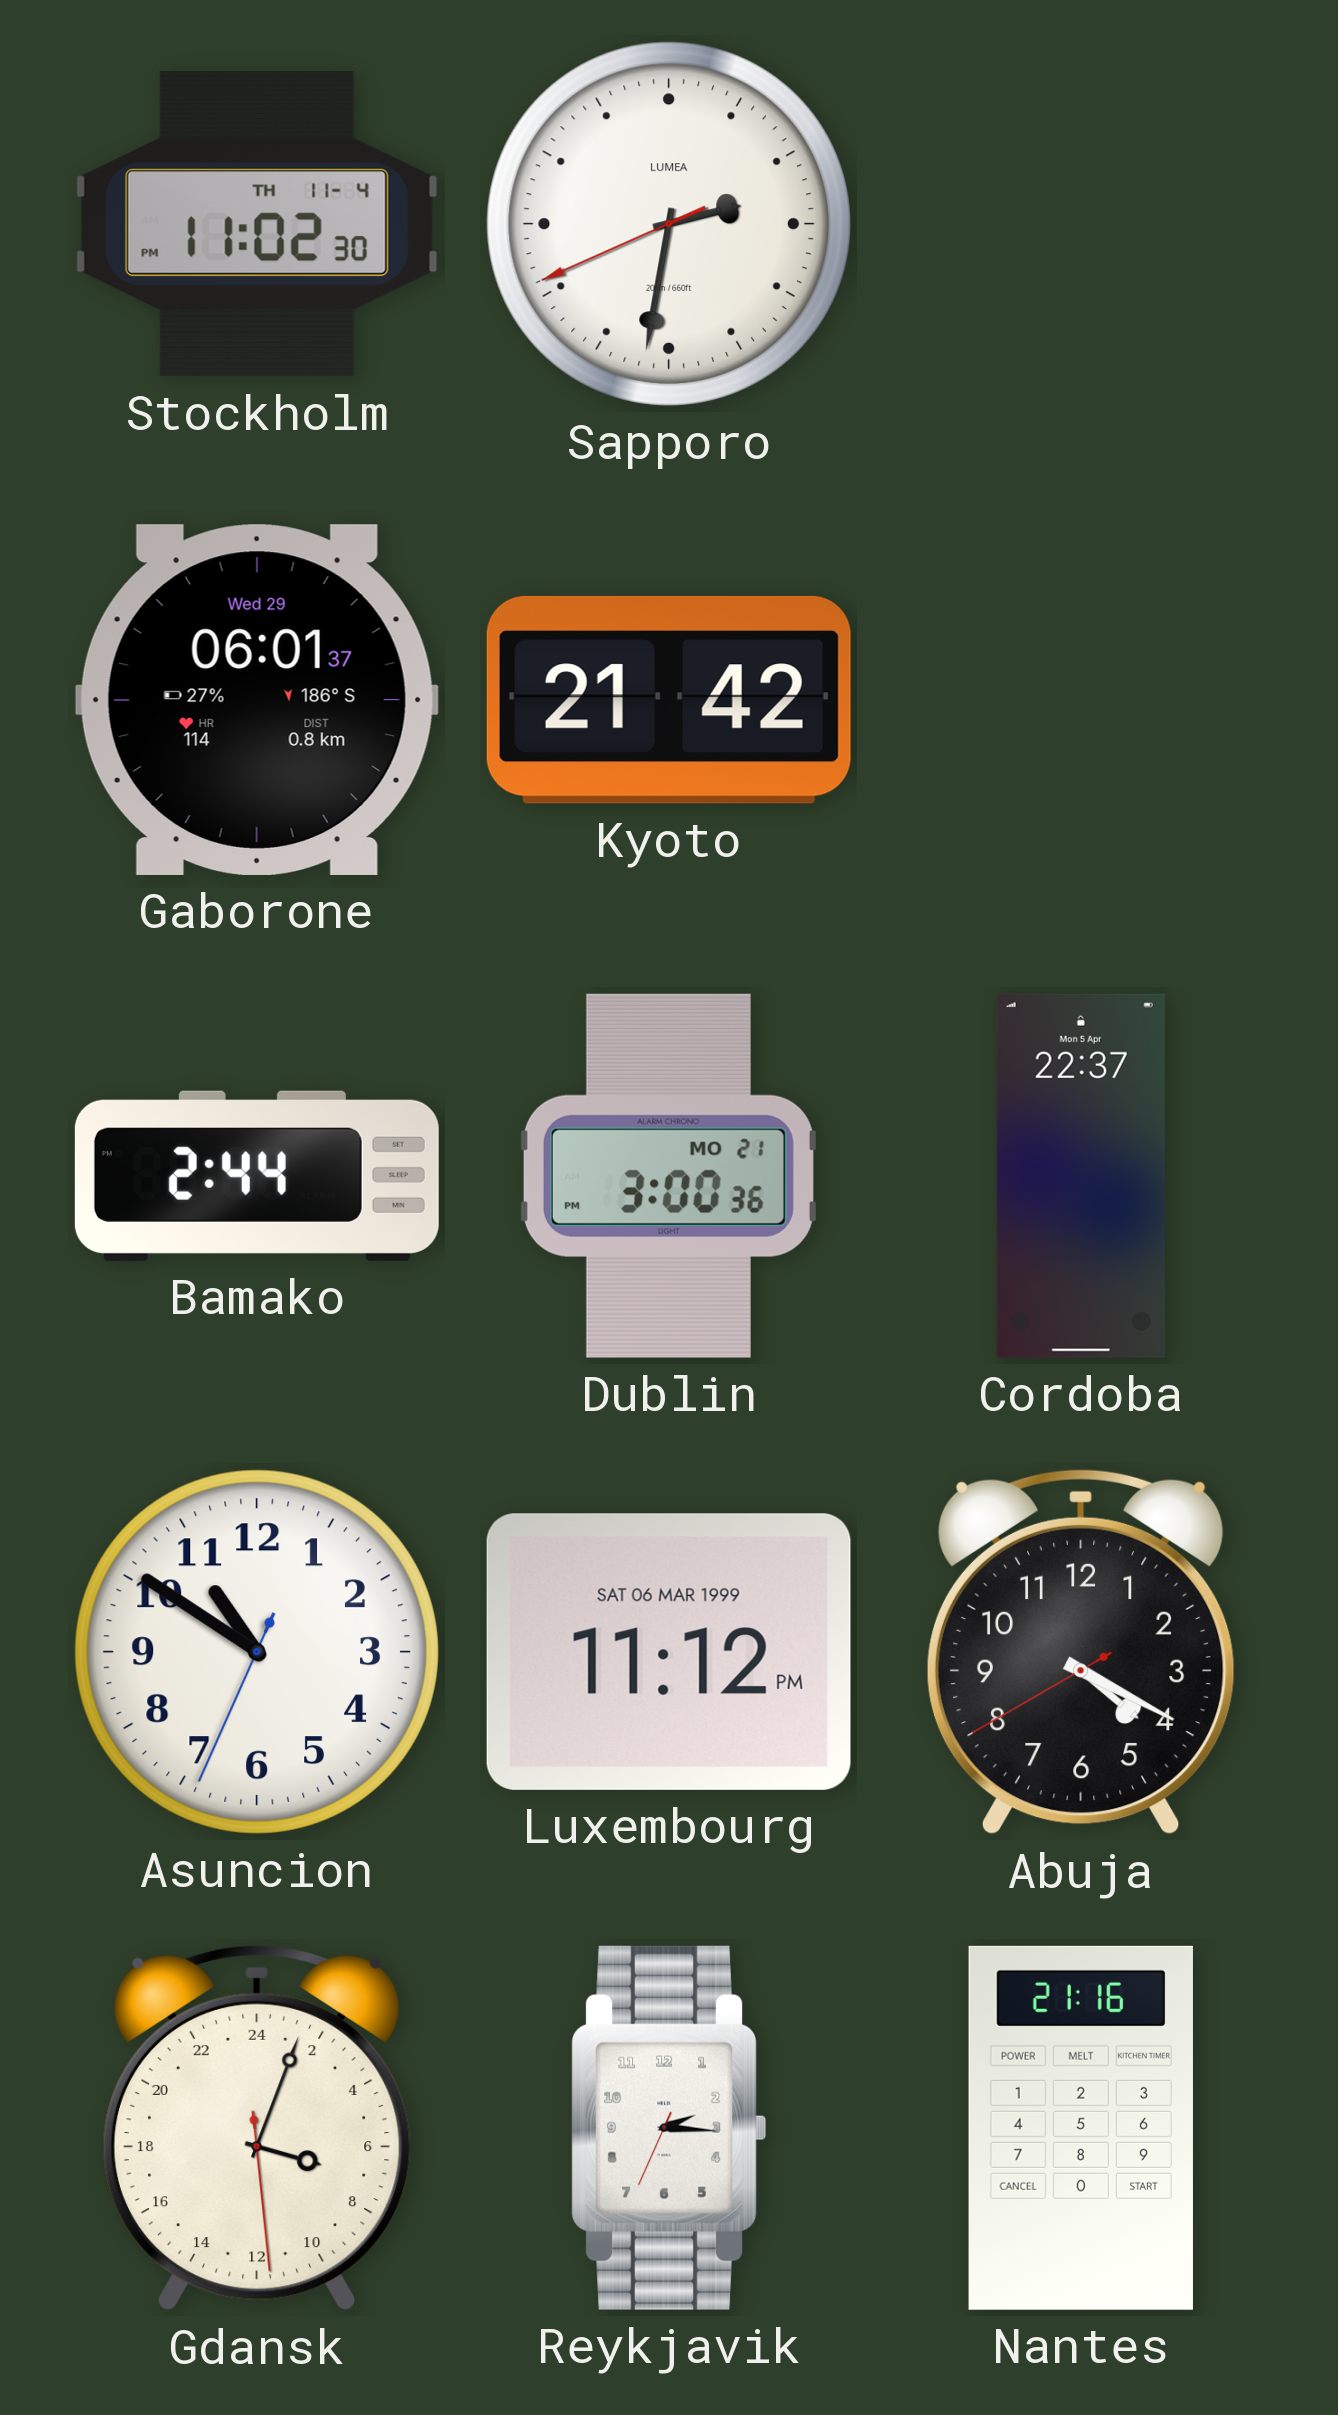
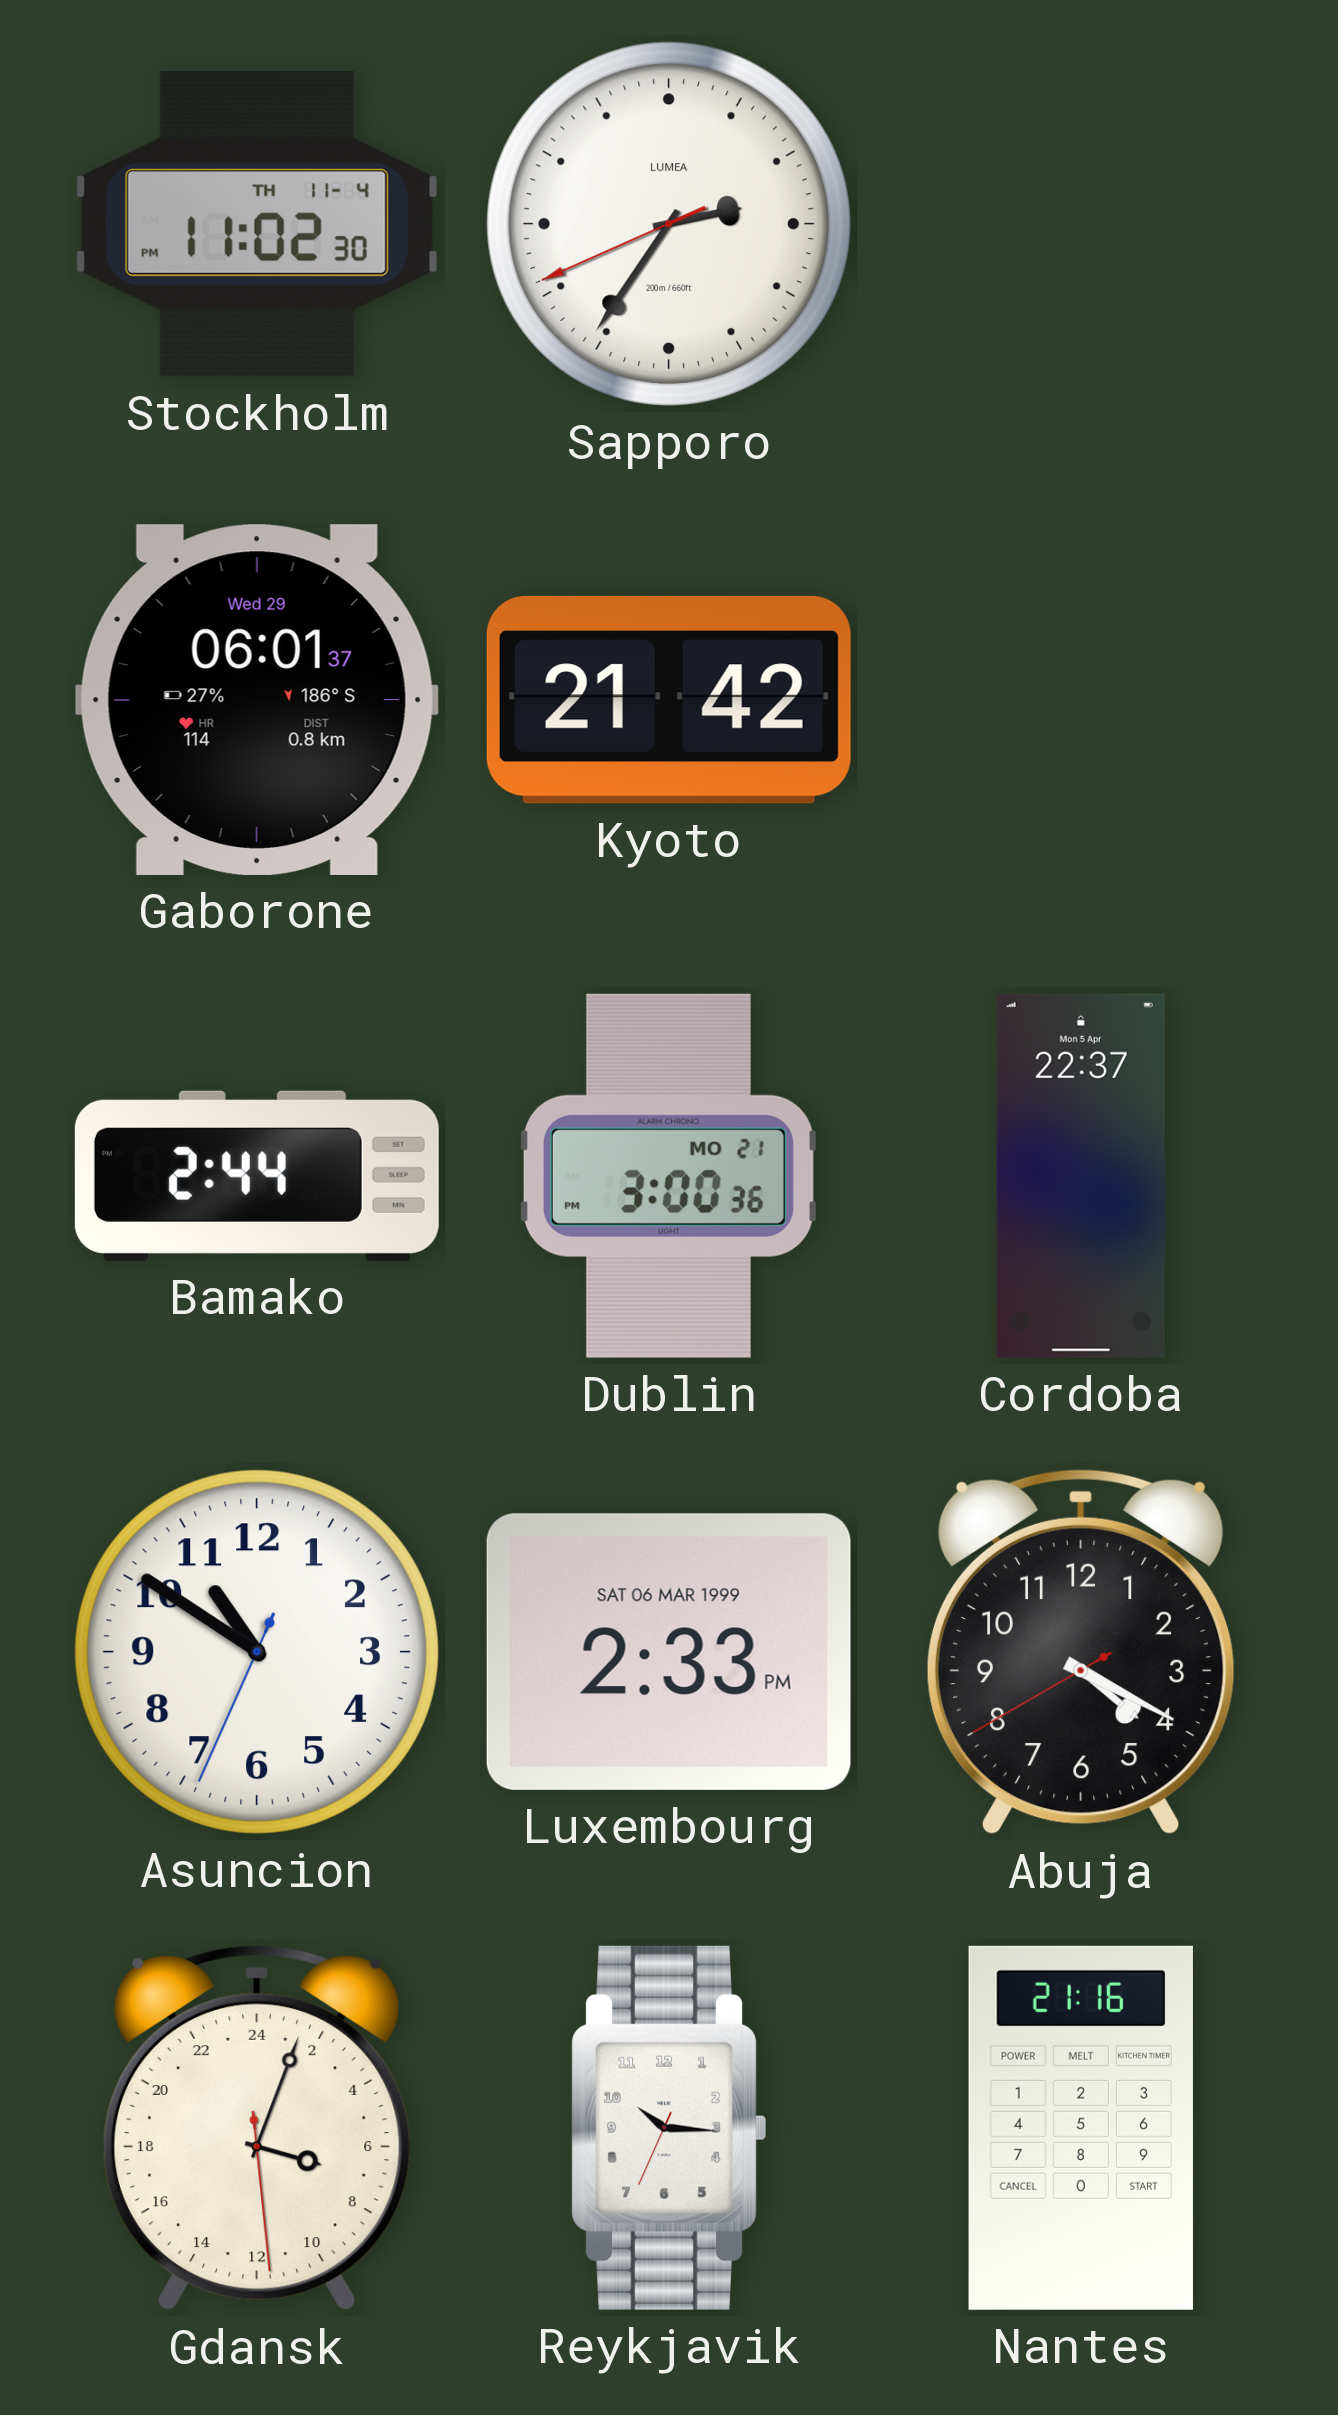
Sapporo: 2:31 -> 2:35
Luxembourg: 11:12 -> 2:33
Reykjavik: 2:15 -> 10:15
